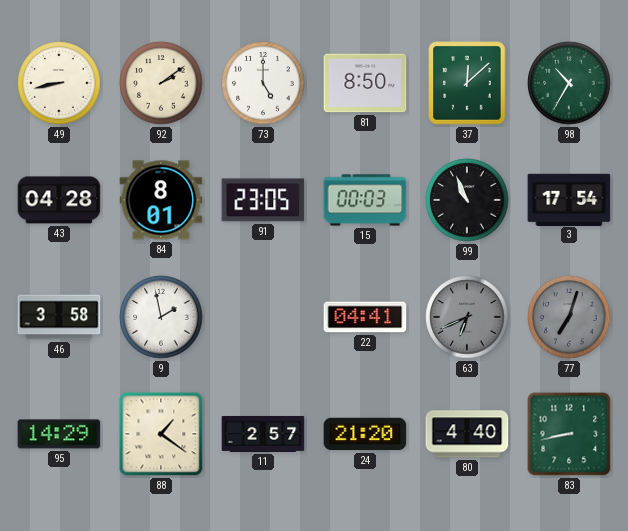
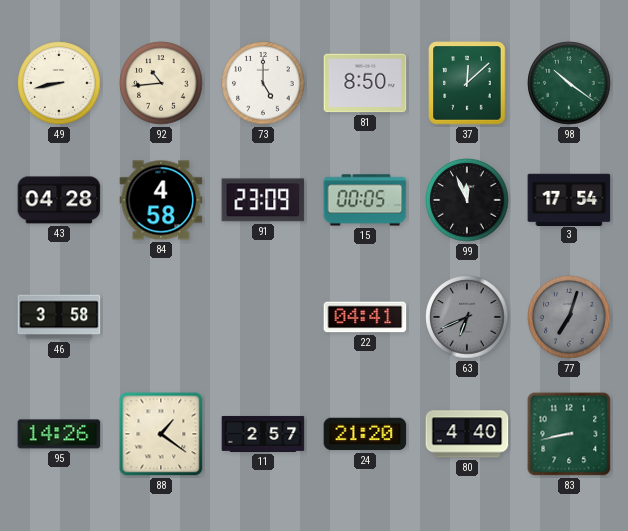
92: 2:09 -> 10:44
98: 10:35 -> 10:21
84: 8:01 -> 4:58
91: 23:05 -> 23:09
15: 00:03 -> 00:05
99: 10:56 -> 11:56
9: 1:58 -> none
95: 14:29 -> 14:26
